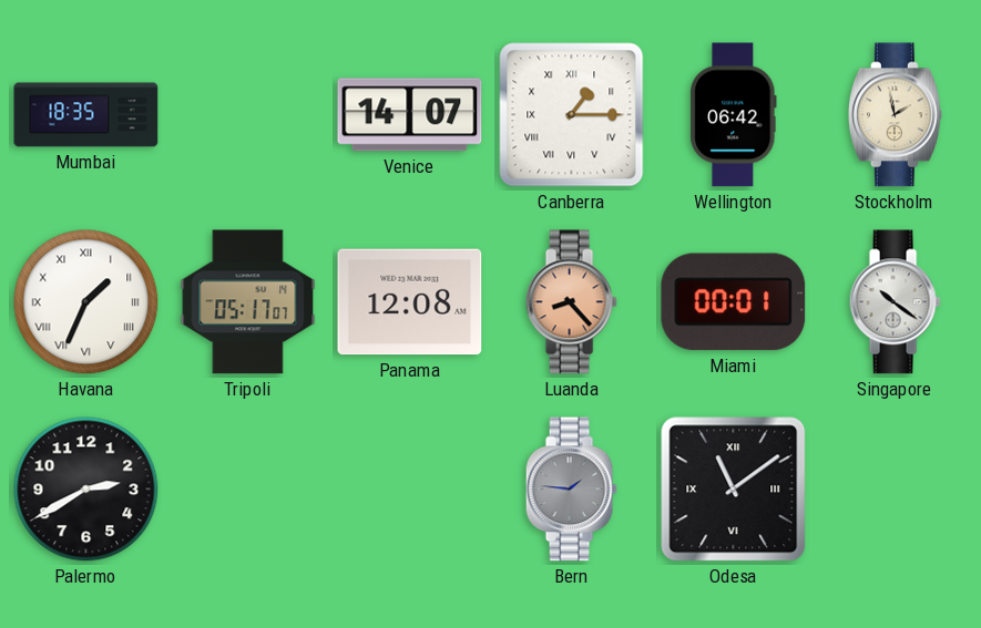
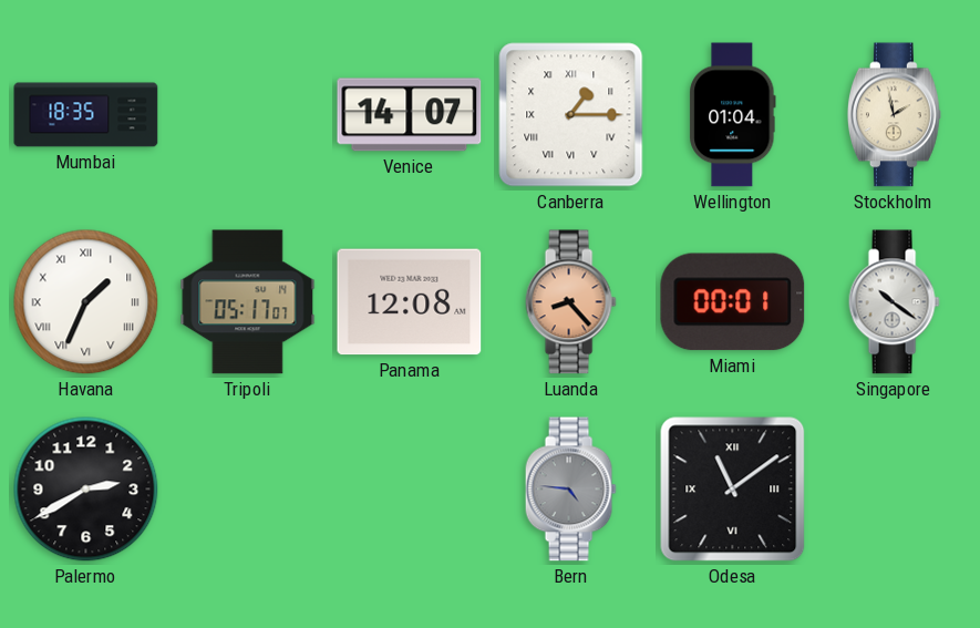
Wellington: 06:42 -> 01:04
Bern: 1:46 -> 4:46
